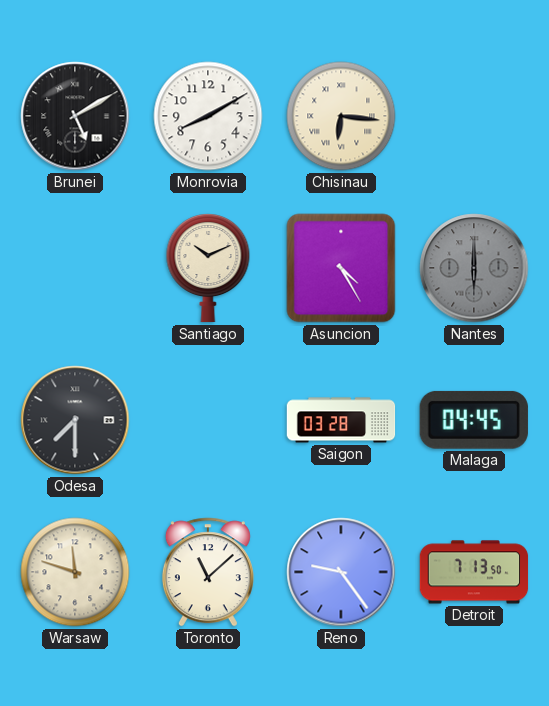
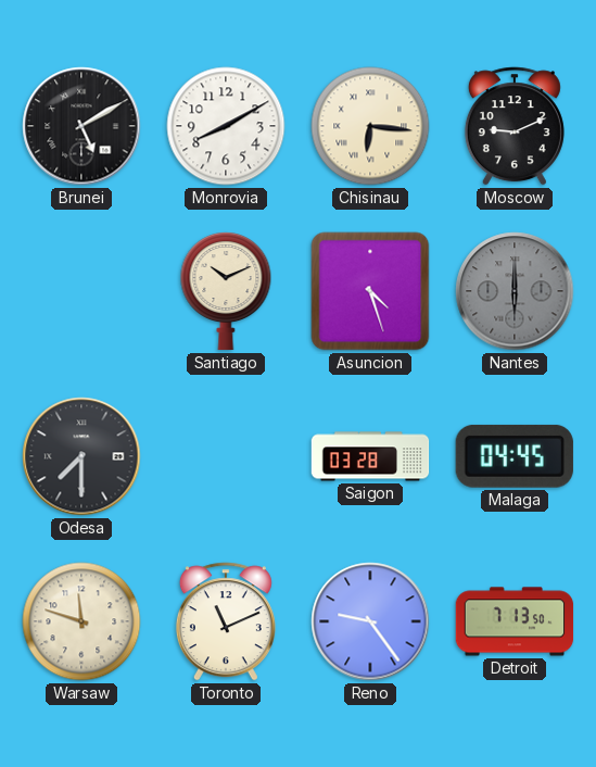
Moscow: none -> 9:11
Asuncion: 4:25 -> 4:27
Toronto: 11:08 -> 11:11
